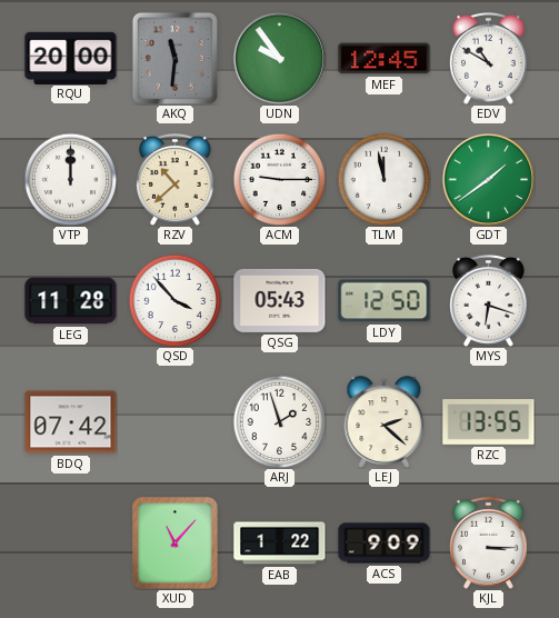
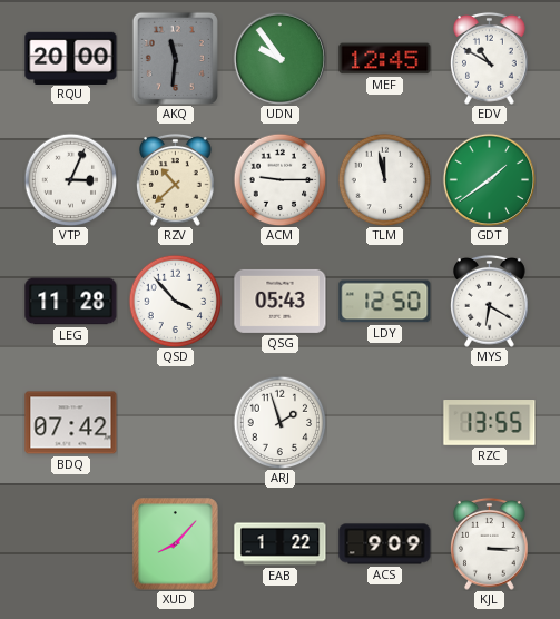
VTP: 12:00 -> 3:04
MYS: 6:18 -> 6:20
LEJ: 2:22 -> none
XUD: 11:07 -> 8:07
